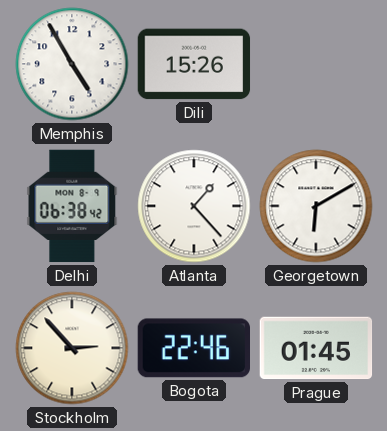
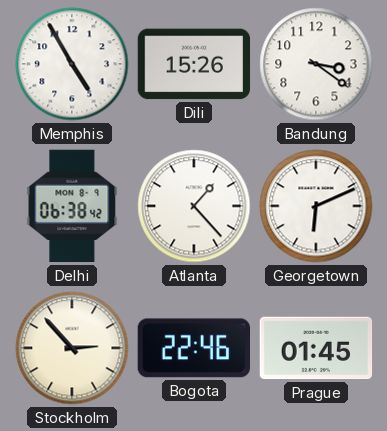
Bandung: none -> 3:21
Georgetown: 6:10 -> 6:11
